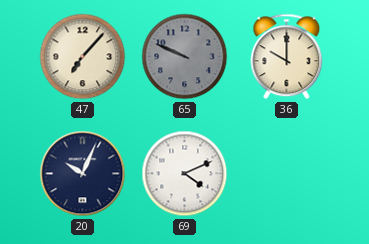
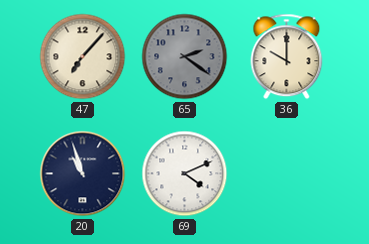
65: 9:49 -> 2:21
20: 10:04 -> 10:57
